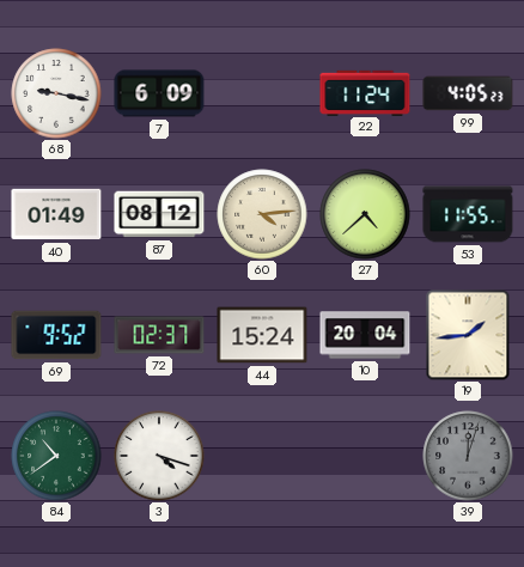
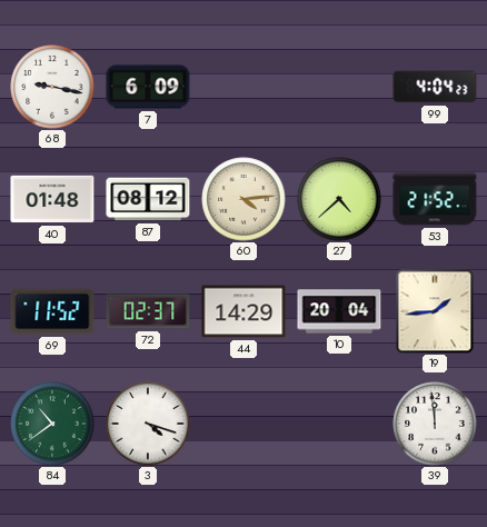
22: 11:24 -> none
99: 4:05 -> 4:04
40: 01:49 -> 01:48
53: 11:55 -> 21:52
69: 9:52 -> 11:52
44: 15:24 -> 14:29
39: 12:03 -> 11:59
39 dial: grey -> white
